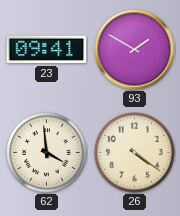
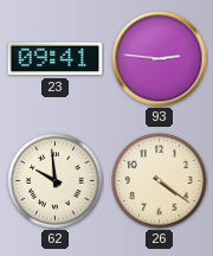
93: 1:50 -> 2:46
62: 3:59 -> 9:59
